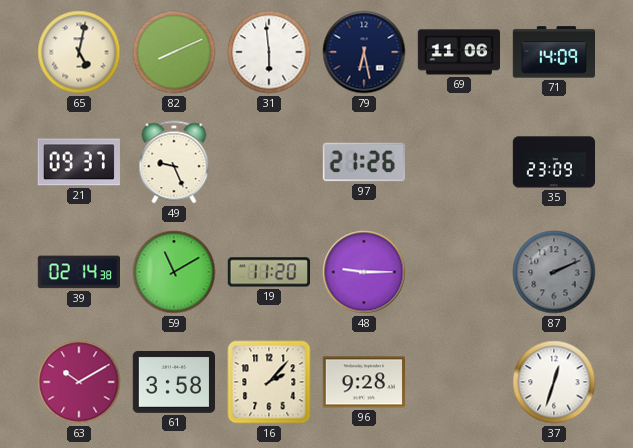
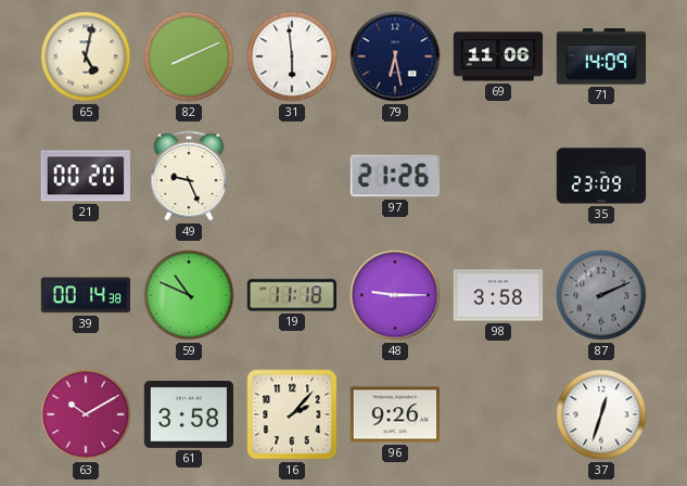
21: 09:37 -> 00:20
39: 02:14 -> 00:14
59: 11:10 -> 10:49
19: 11:20 -> 11:18
98: none -> 3:58
96: 9:28 -> 9:26
